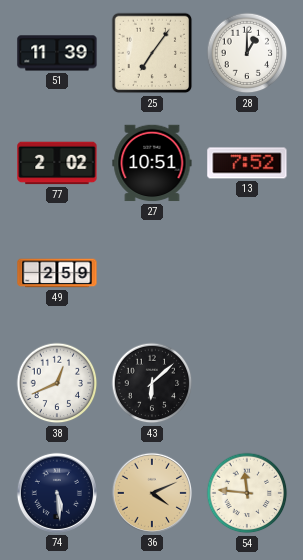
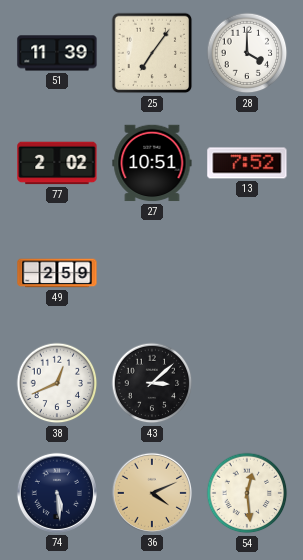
28: 1:00 -> 4:00
43: 6:08 -> 3:08
54: 11:46 -> 12:29
